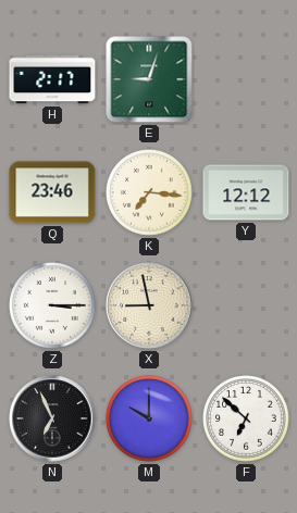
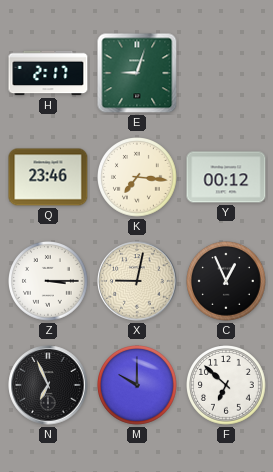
Y: 12:12 -> 00:12
X: 8:58 -> 9:02
C: none -> 12:56
